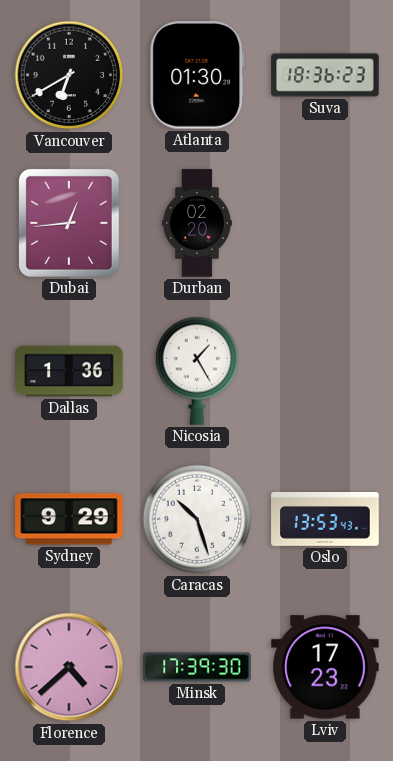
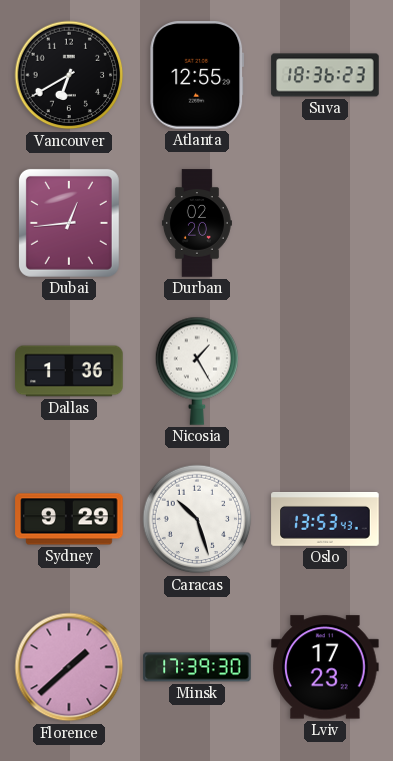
Atlanta: 01:30 -> 12:55
Florence: 4:38 -> 1:38
